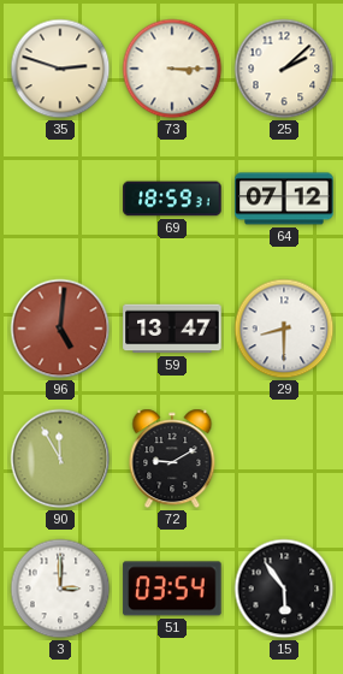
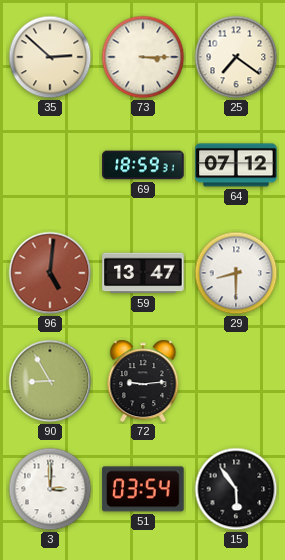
35: 2:48 -> 2:52
25: 2:08 -> 7:21
90: 11:55 -> 8:55
72: 9:10 -> 9:14
